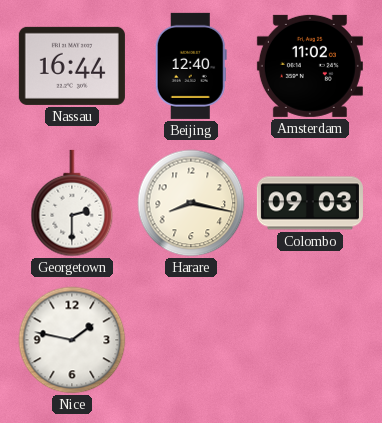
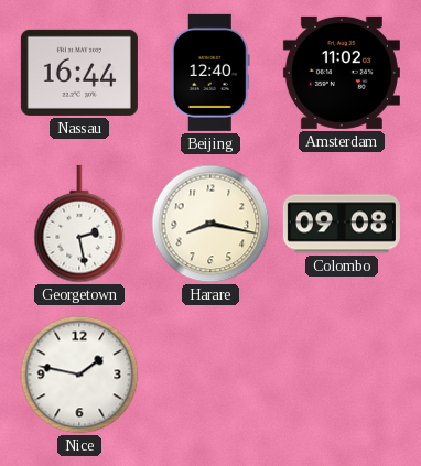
Georgetown: 2:30 -> 2:28
Colombo: 09:03 -> 09:08
